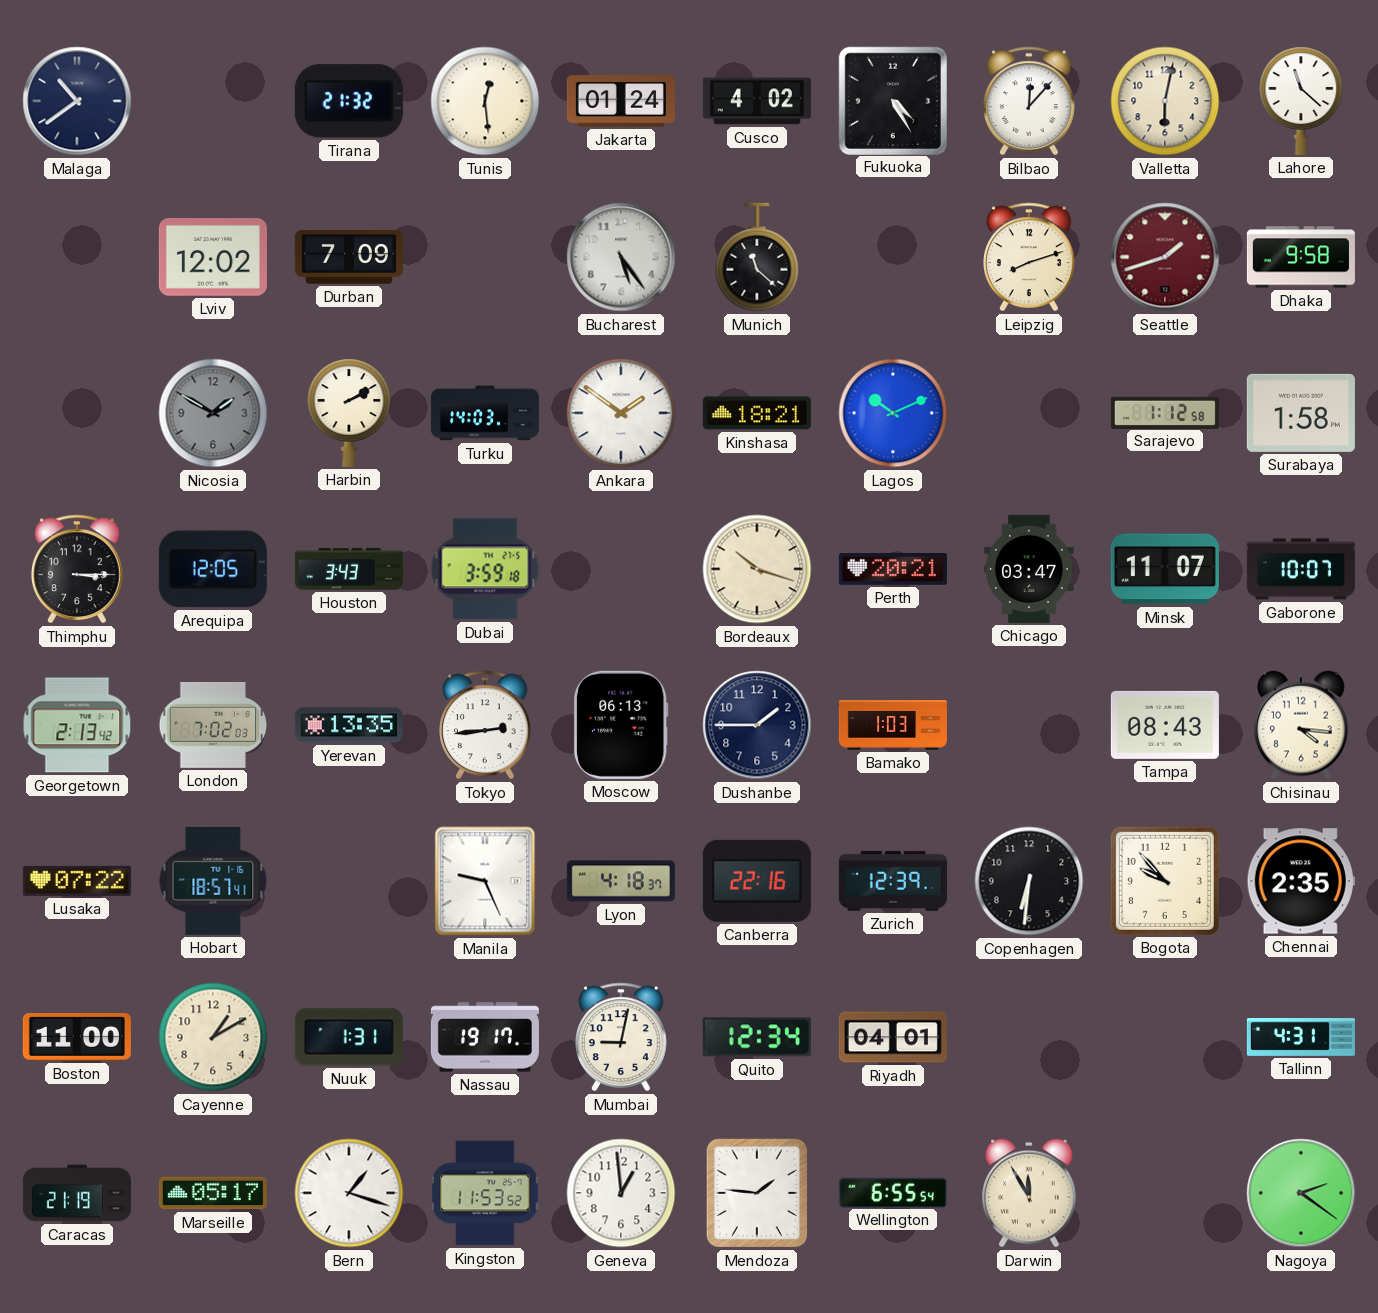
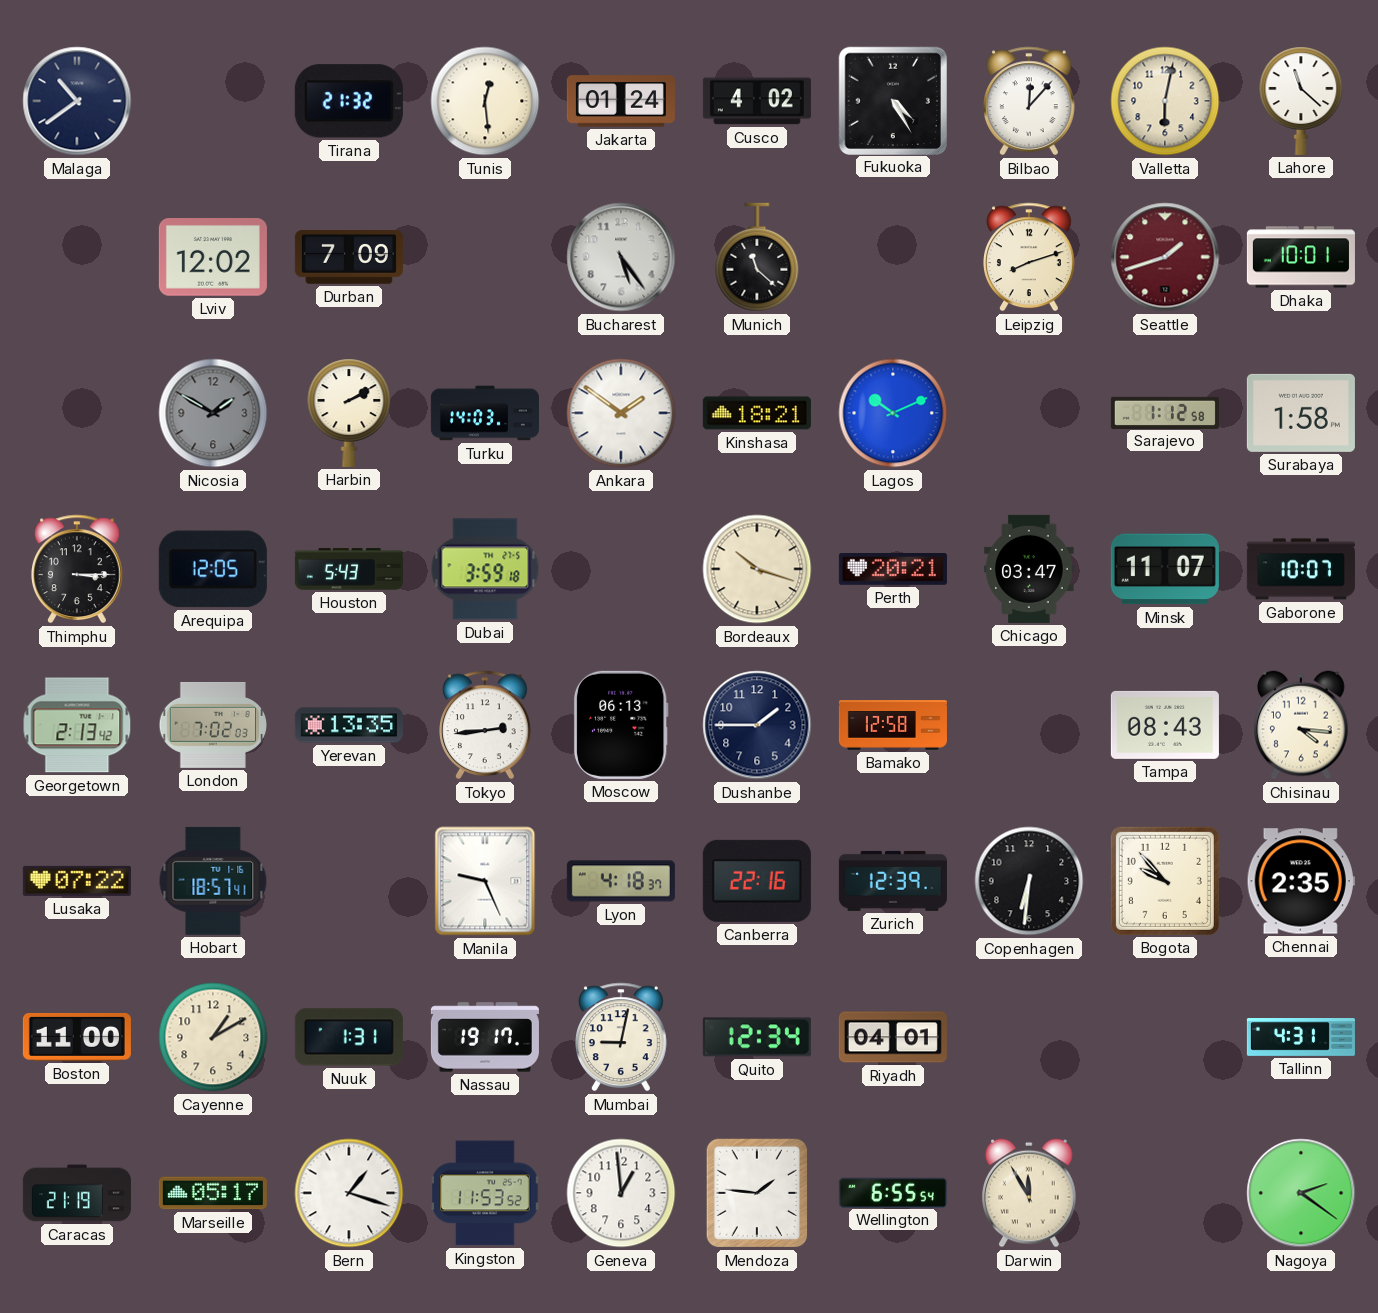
Dhaka: 9:58 -> 10:01
Houston: 3:43 -> 5:43
Bamako: 1:03 -> 12:58
